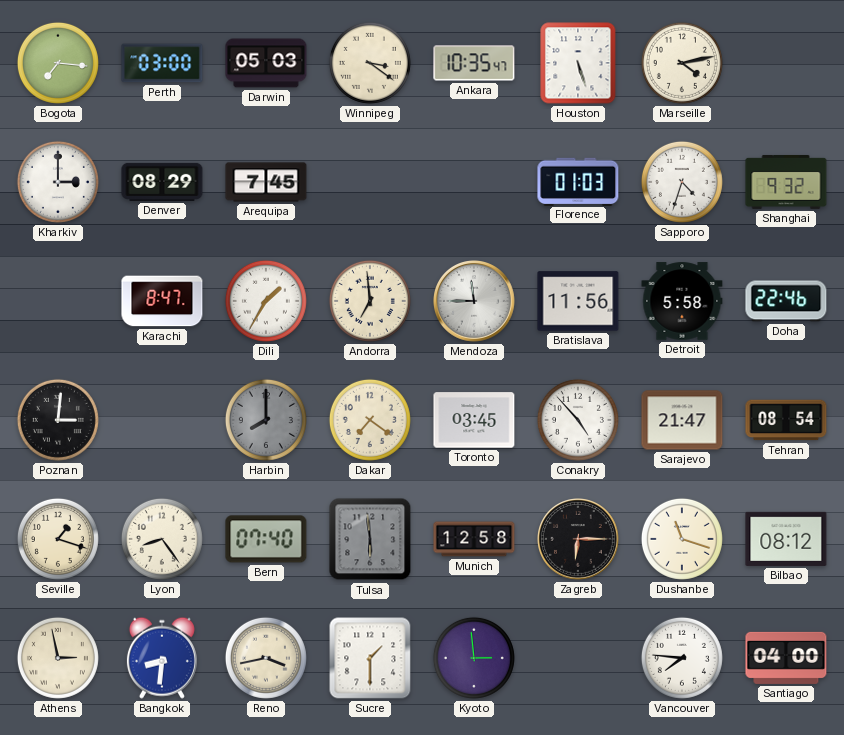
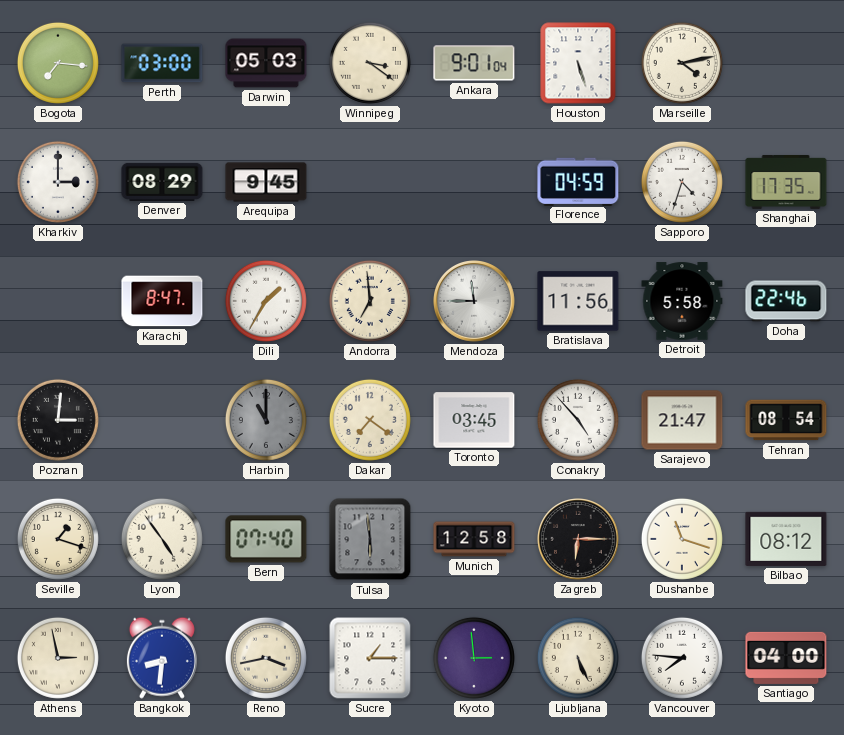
Ankara: 10:35 -> 9:01
Arequipa: 7:45 -> 9:45
Florence: 01:03 -> 04:59
Shanghai: 9:32 -> 17:35
Harbin: 8:00 -> 11:00
Lyon: 8:24 -> 4:54
Sucre: 1:30 -> 1:15
Ljubljana: none -> 5:26
